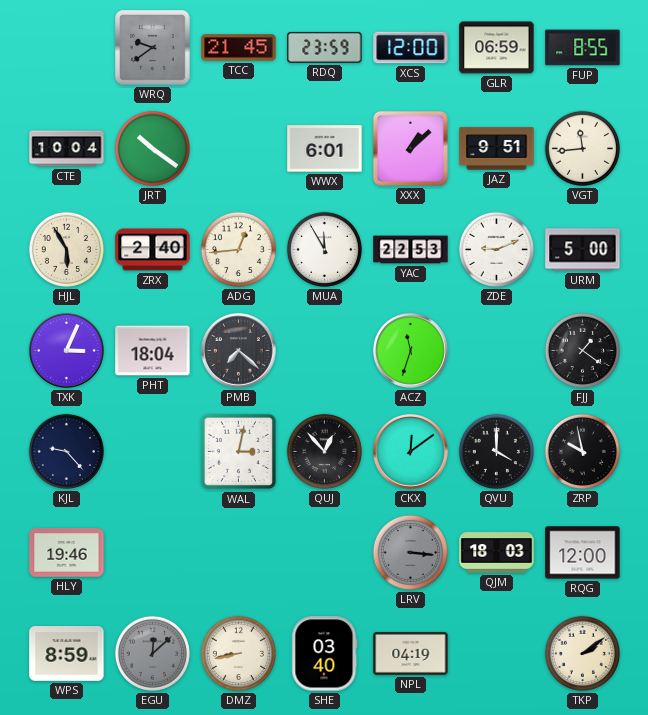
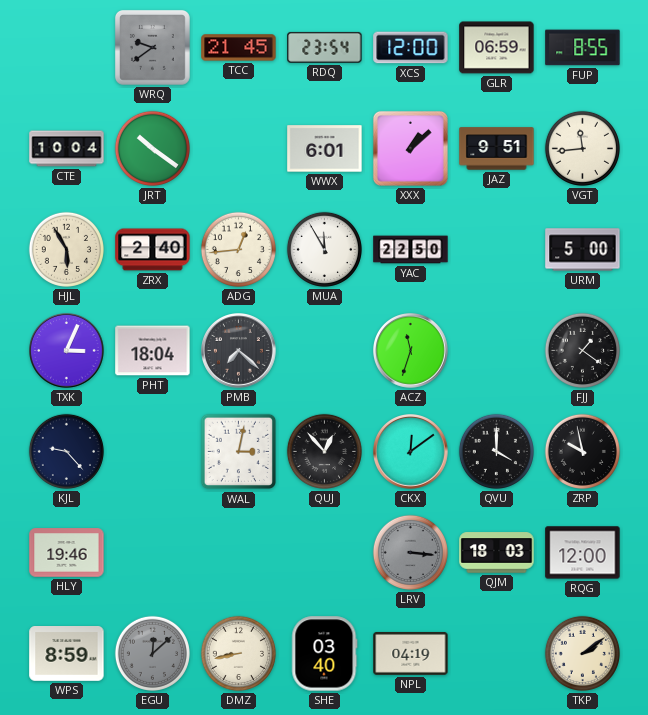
RDQ: 23:59 -> 23:54
YAC: 22:53 -> 22:50
ZDE: 9:11 -> none
